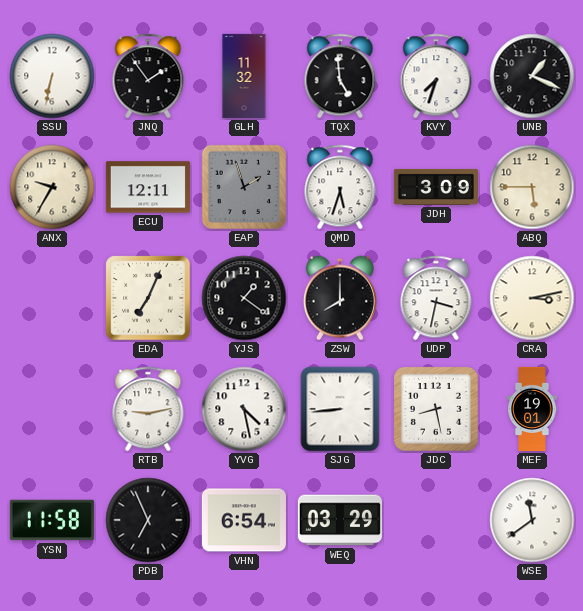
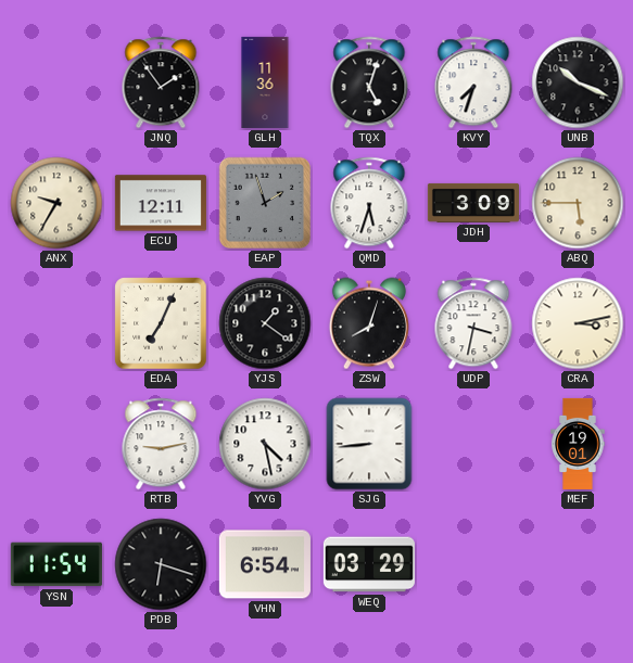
SSU: 6:32 -> none
GLH: 11:32 -> 11:36
TQX: 4:59 -> 5:03
UNB: 1:19 -> 10:19
ZSW: 8:00 -> 8:03
JDC: 8:28 -> none
YSN: 11:58 -> 11:54
PDB: 6:56 -> 6:18
WSE: 11:39 -> none
